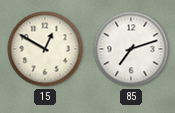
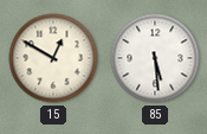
85: 7:12 -> 5:29
